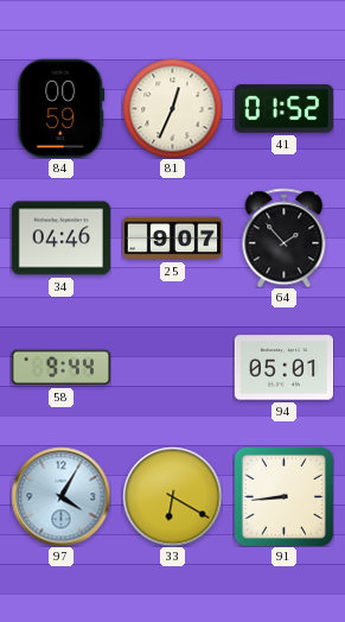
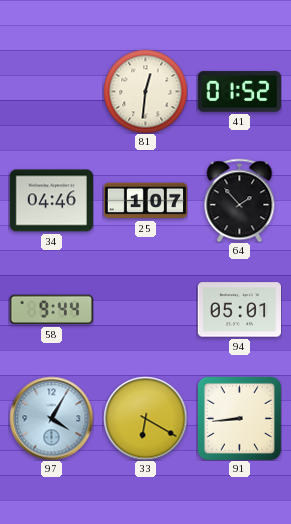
84: 00:59 -> none
81: 12:34 -> 12:31
25: 9:07 -> 1:07
